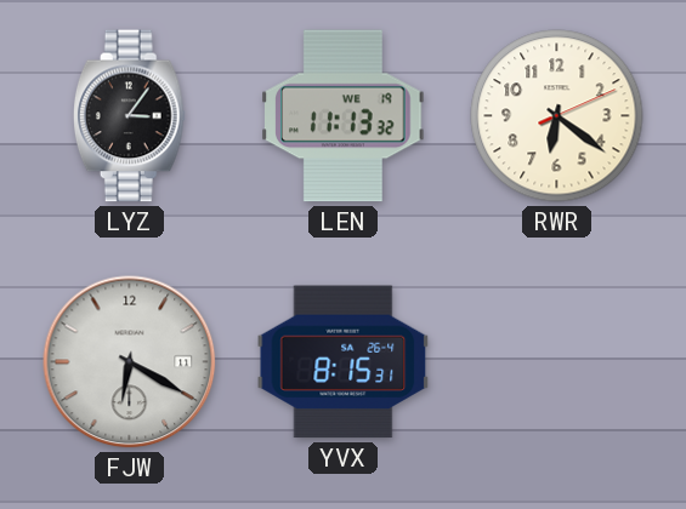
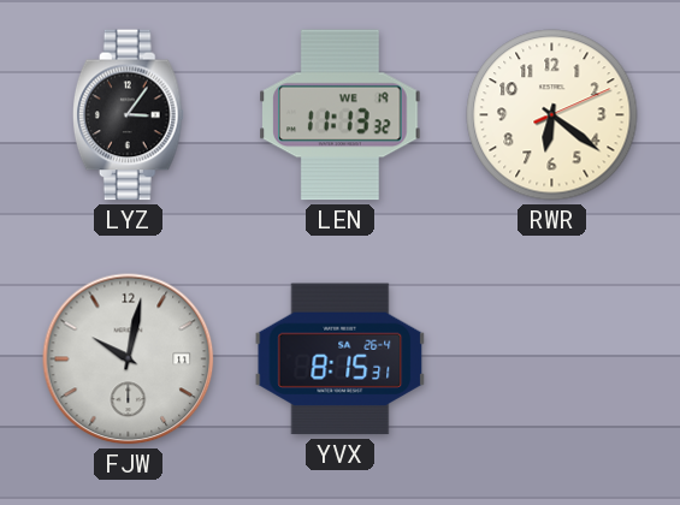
FJW: 6:20 -> 10:02
